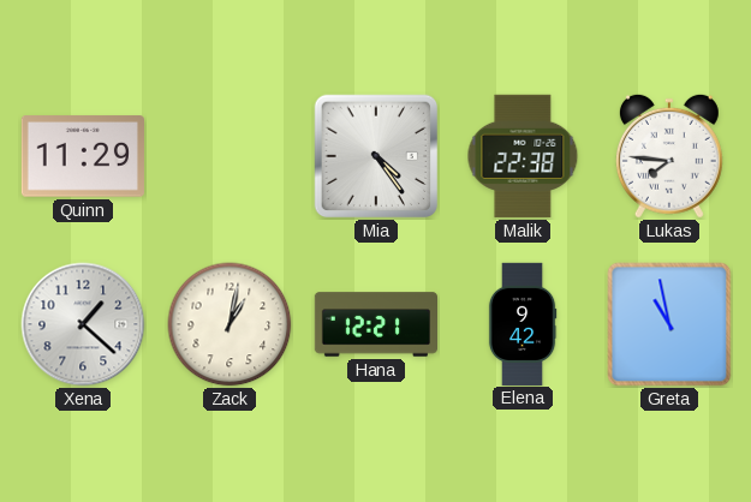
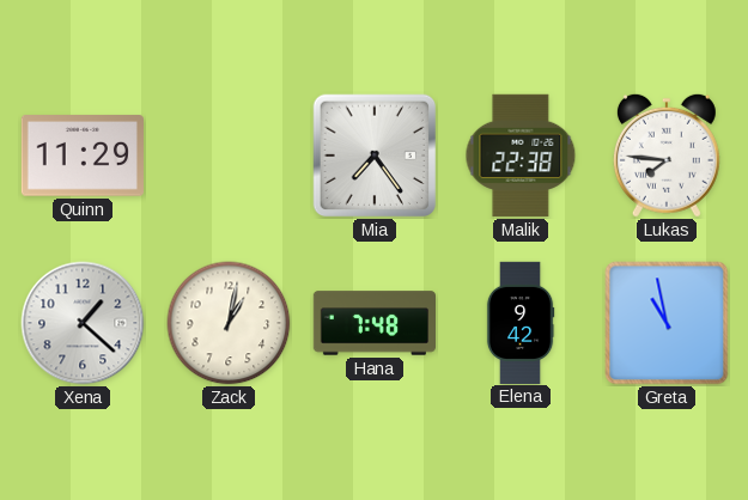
Mia: 4:24 -> 7:24
Hana: 12:21 -> 7:48
